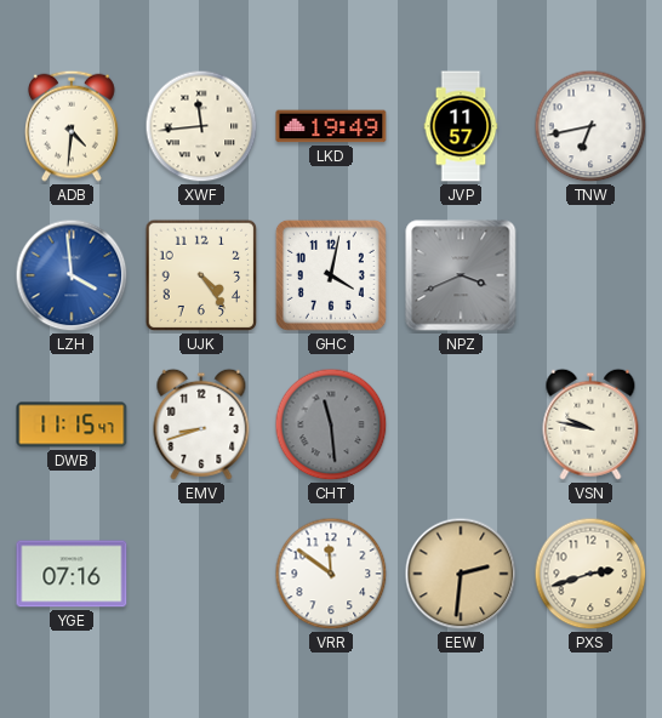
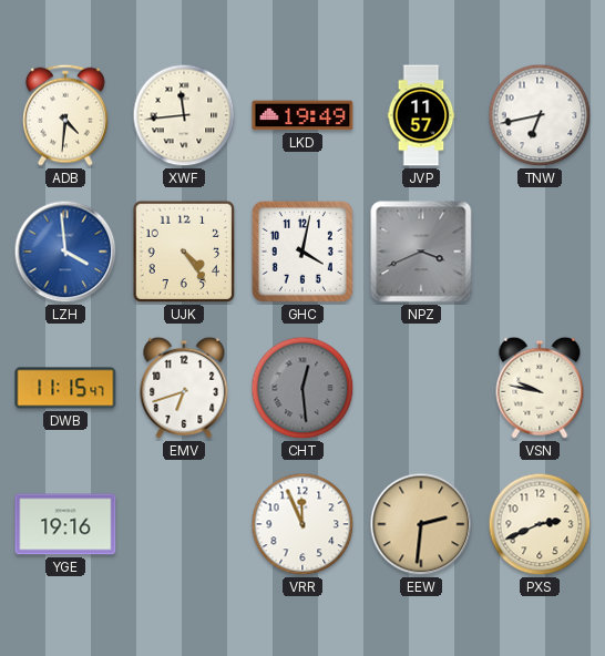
EMV: 8:42 -> 6:42
CHT: 11:29 -> 12:29
YGE: 07:16 -> 19:16
VRR: 11:51 -> 11:56
PXS: 2:42 -> 2:41
